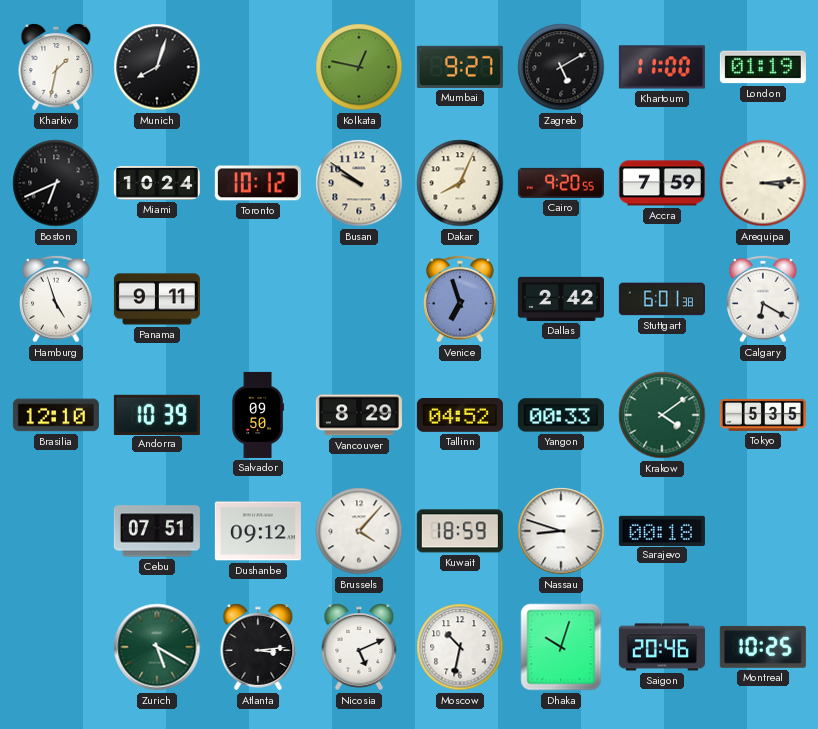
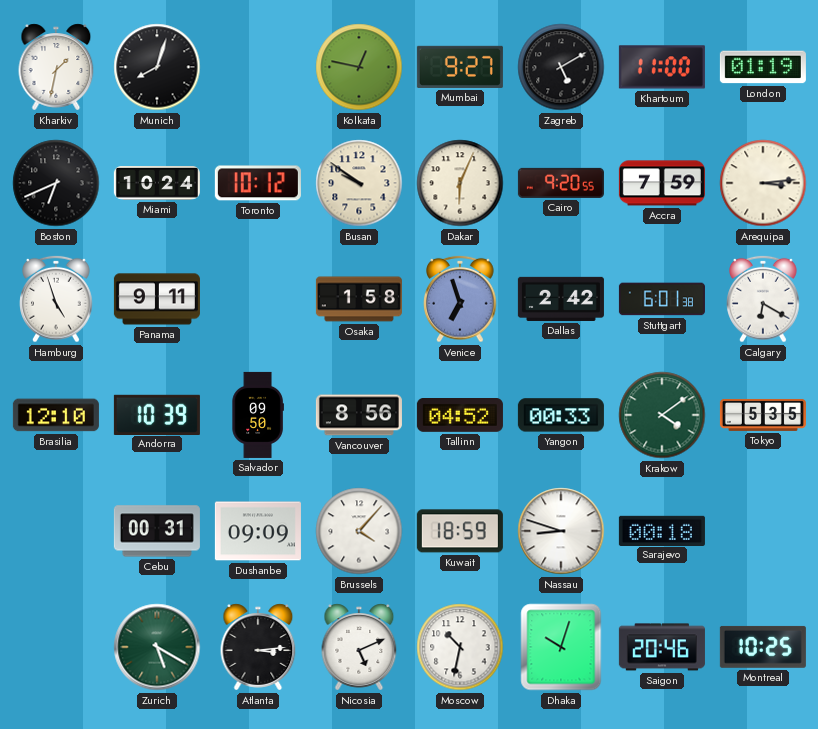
Dakar: 8:04 -> 6:04
Osaka: none -> 1:58
Vancouver: 8:29 -> 8:56
Cebu: 07:51 -> 00:31
Dushanbe: 09:12 -> 09:09
